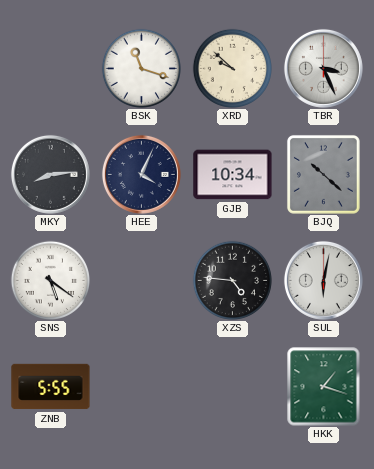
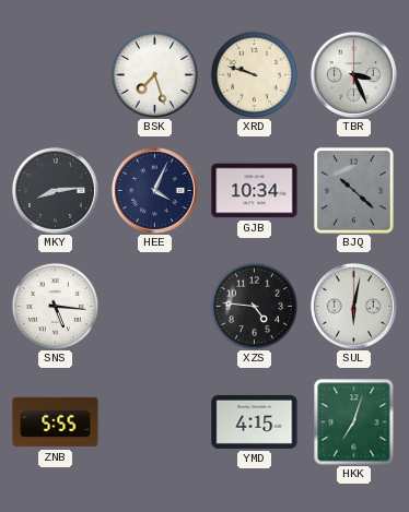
BSK: 11:18 -> 7:27
XRD: 9:52 -> 9:48
SNS: 5:21 -> 5:16
YMD: none -> 4:15
HKK: 1:18 -> 7:03
